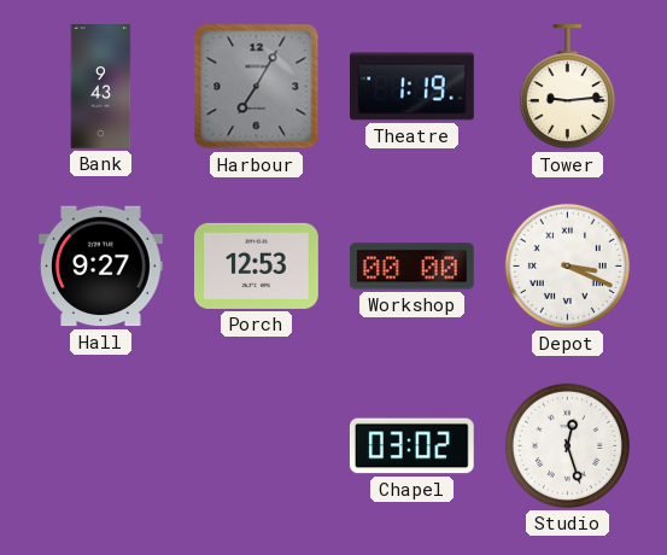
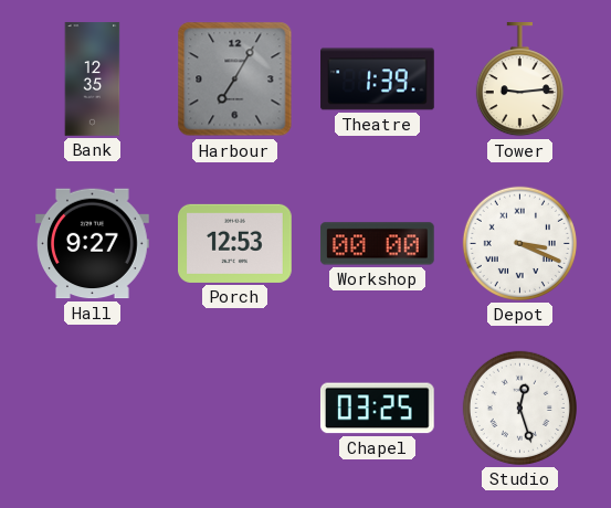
Bank: 9:43 -> 12:35
Theatre: 1:19 -> 1:39
Chapel: 03:02 -> 03:25
